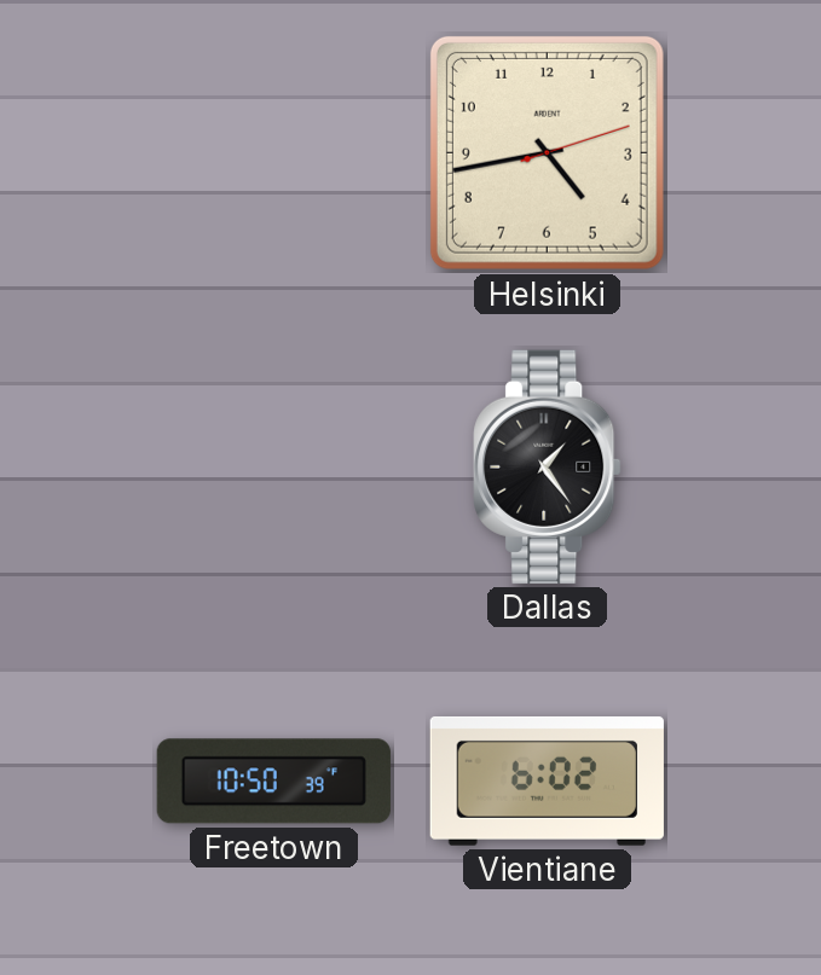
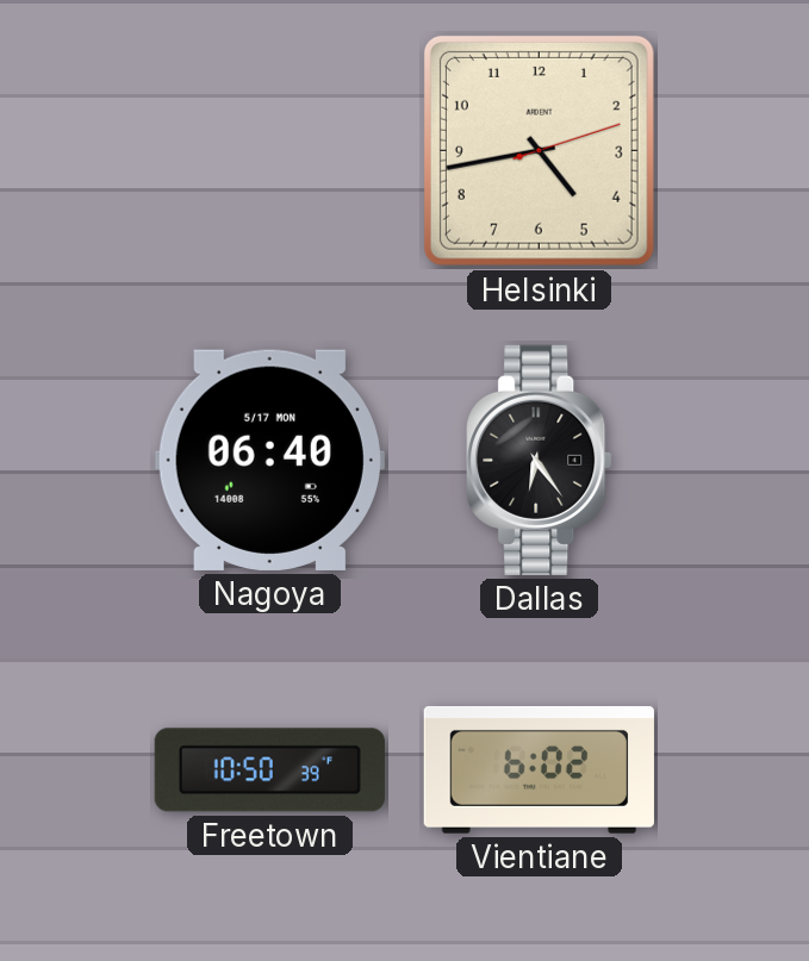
Nagoya: none -> 06:40
Dallas: 1:24 -> 6:24
